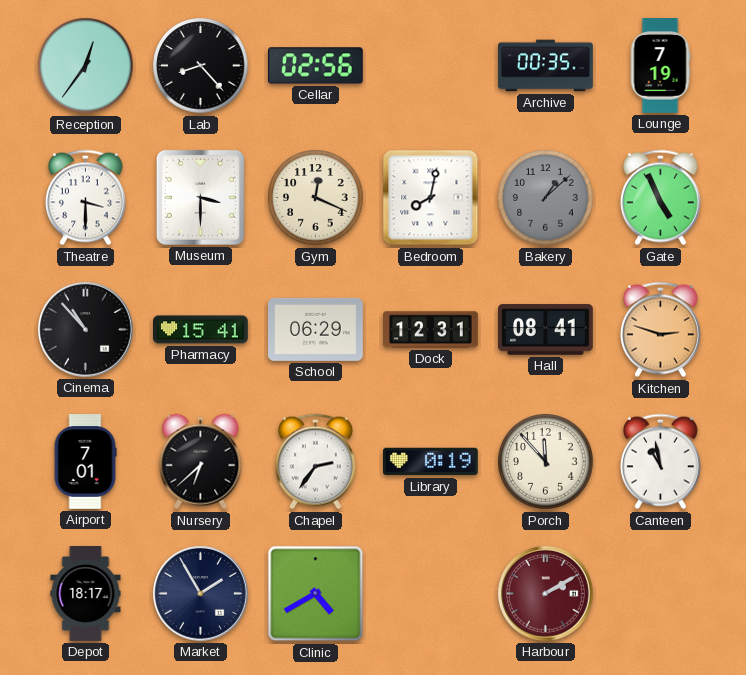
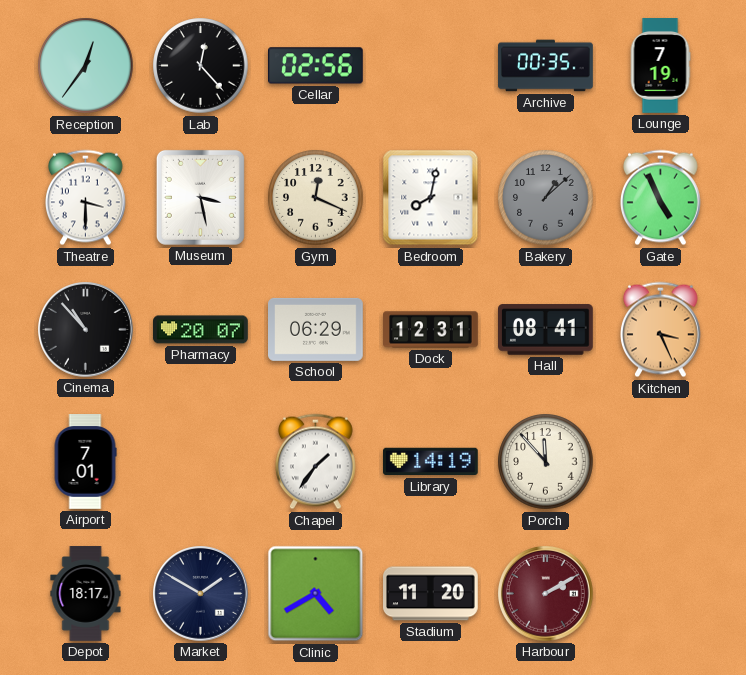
Lab: 8:23 -> 12:23
Museum: 3:30 -> 3:28
Pharmacy: 15:41 -> 20:07
Kitchen: 2:48 -> 3:26
Nursery: 6:38 -> none
Chapel: 2:36 -> 1:36
Library: 0:19 -> 14:19
Canteen: 10:58 -> none
Market: 1:55 -> 1:50
Stadium: none -> 11:20
